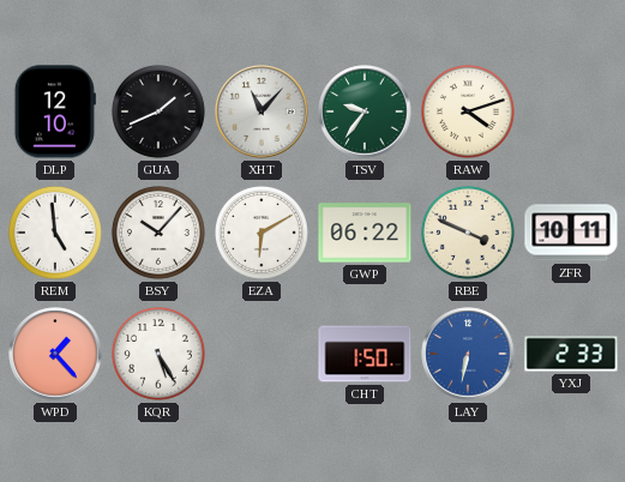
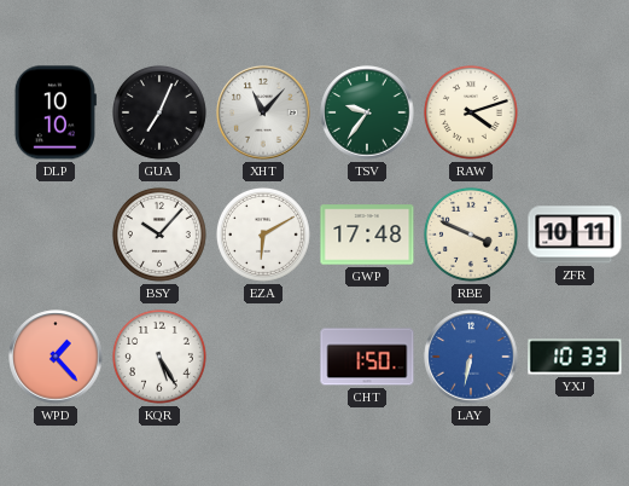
DLP: 12:10 -> 10:10
GUA: 1:41 -> 7:04
REM: 4:59 -> none
GWP: 06:22 -> 17:48
YXJ: 2:33 -> 10:33
